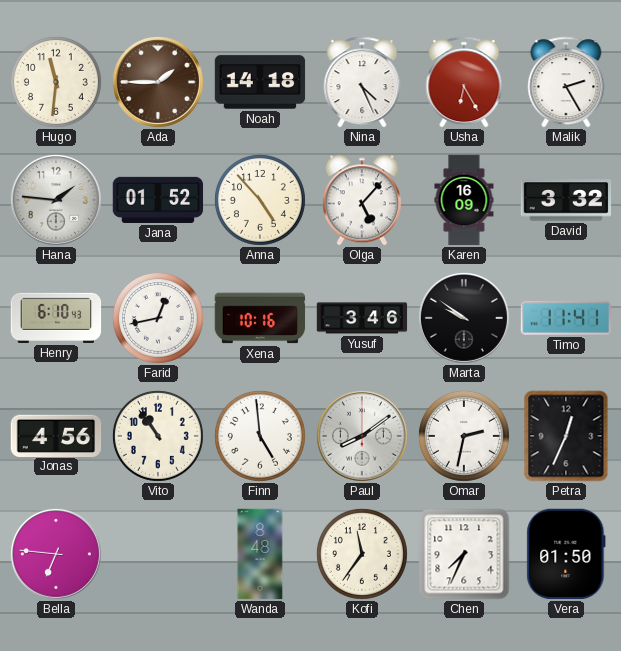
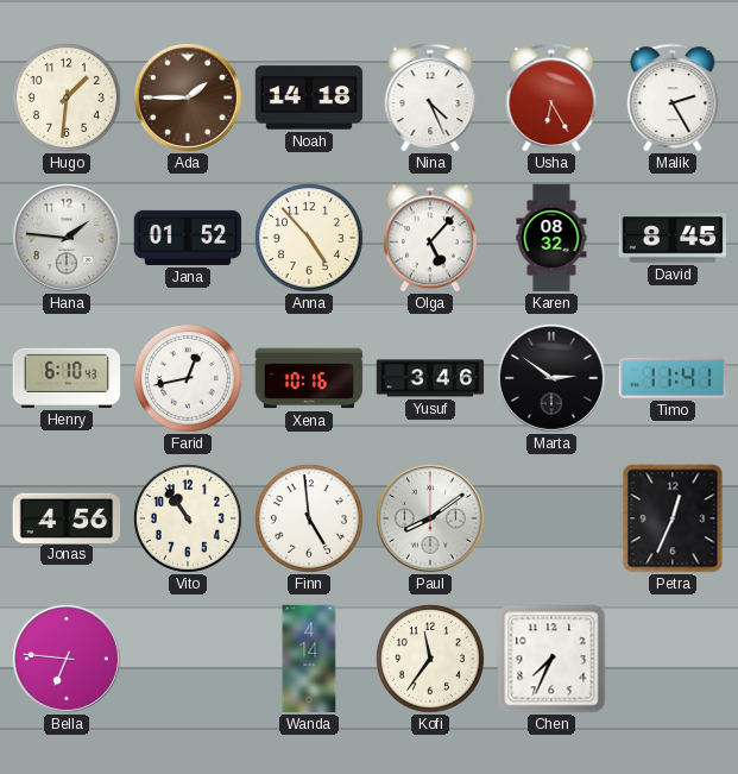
Hugo: 11:31 -> 1:31
Karen: 16:09 -> 08:32
David: 3:32 -> 8:45
Marta: 9:51 -> 2:51
Omar: 2:32 -> none
Wanda: 8:48 -> 4:14
Vera: 01:50 -> none
